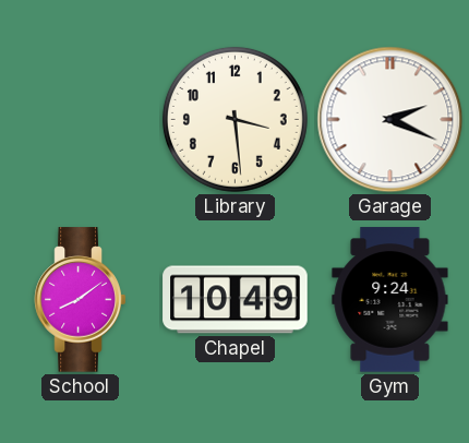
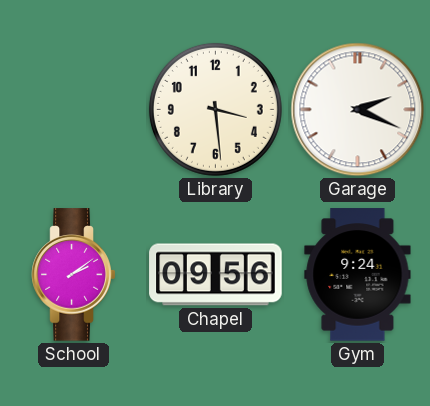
School: 8:09 -> 2:09
Chapel: 10:49 -> 09:56
